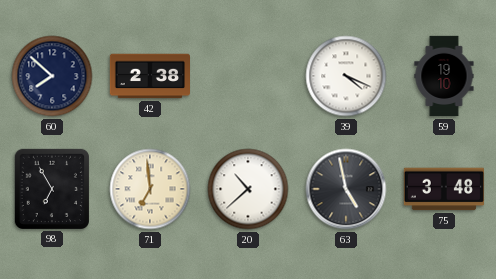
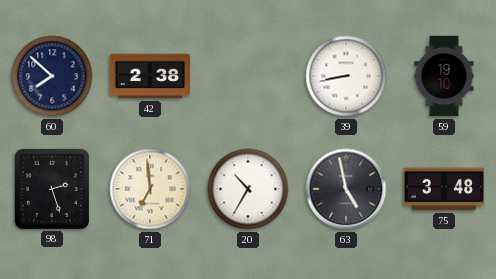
39: 4:19 -> 8:43
98: 6:55 -> 2:27
20: 10:38 -> 10:35
